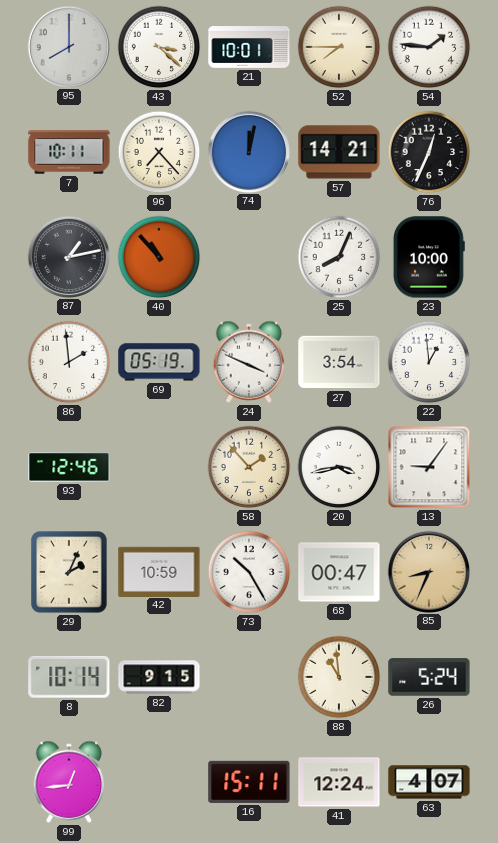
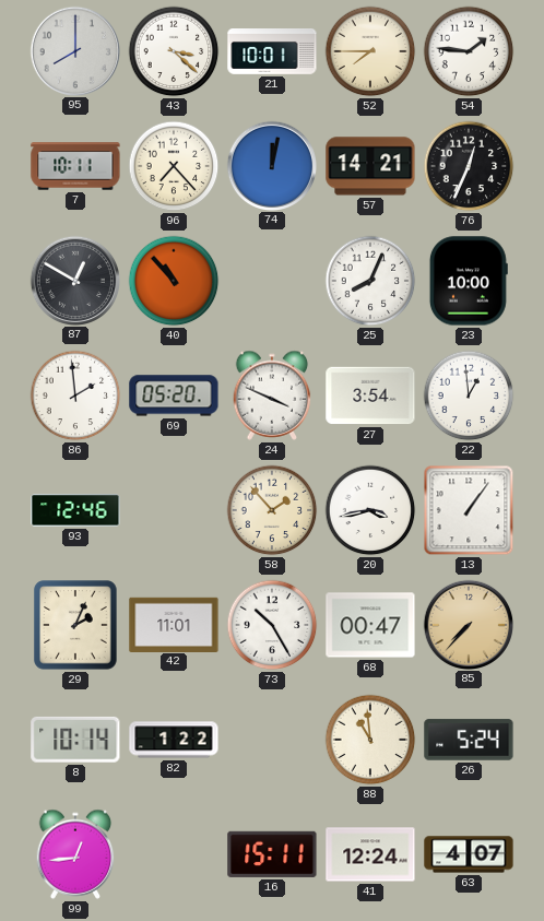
87: 1:13 -> 12:50
69: 05:19 -> 05:20
13: 9:06 -> 1:06
42: 10:59 -> 11:01
85: 8:34 -> 7:37
82: 9:15 -> 1:22
